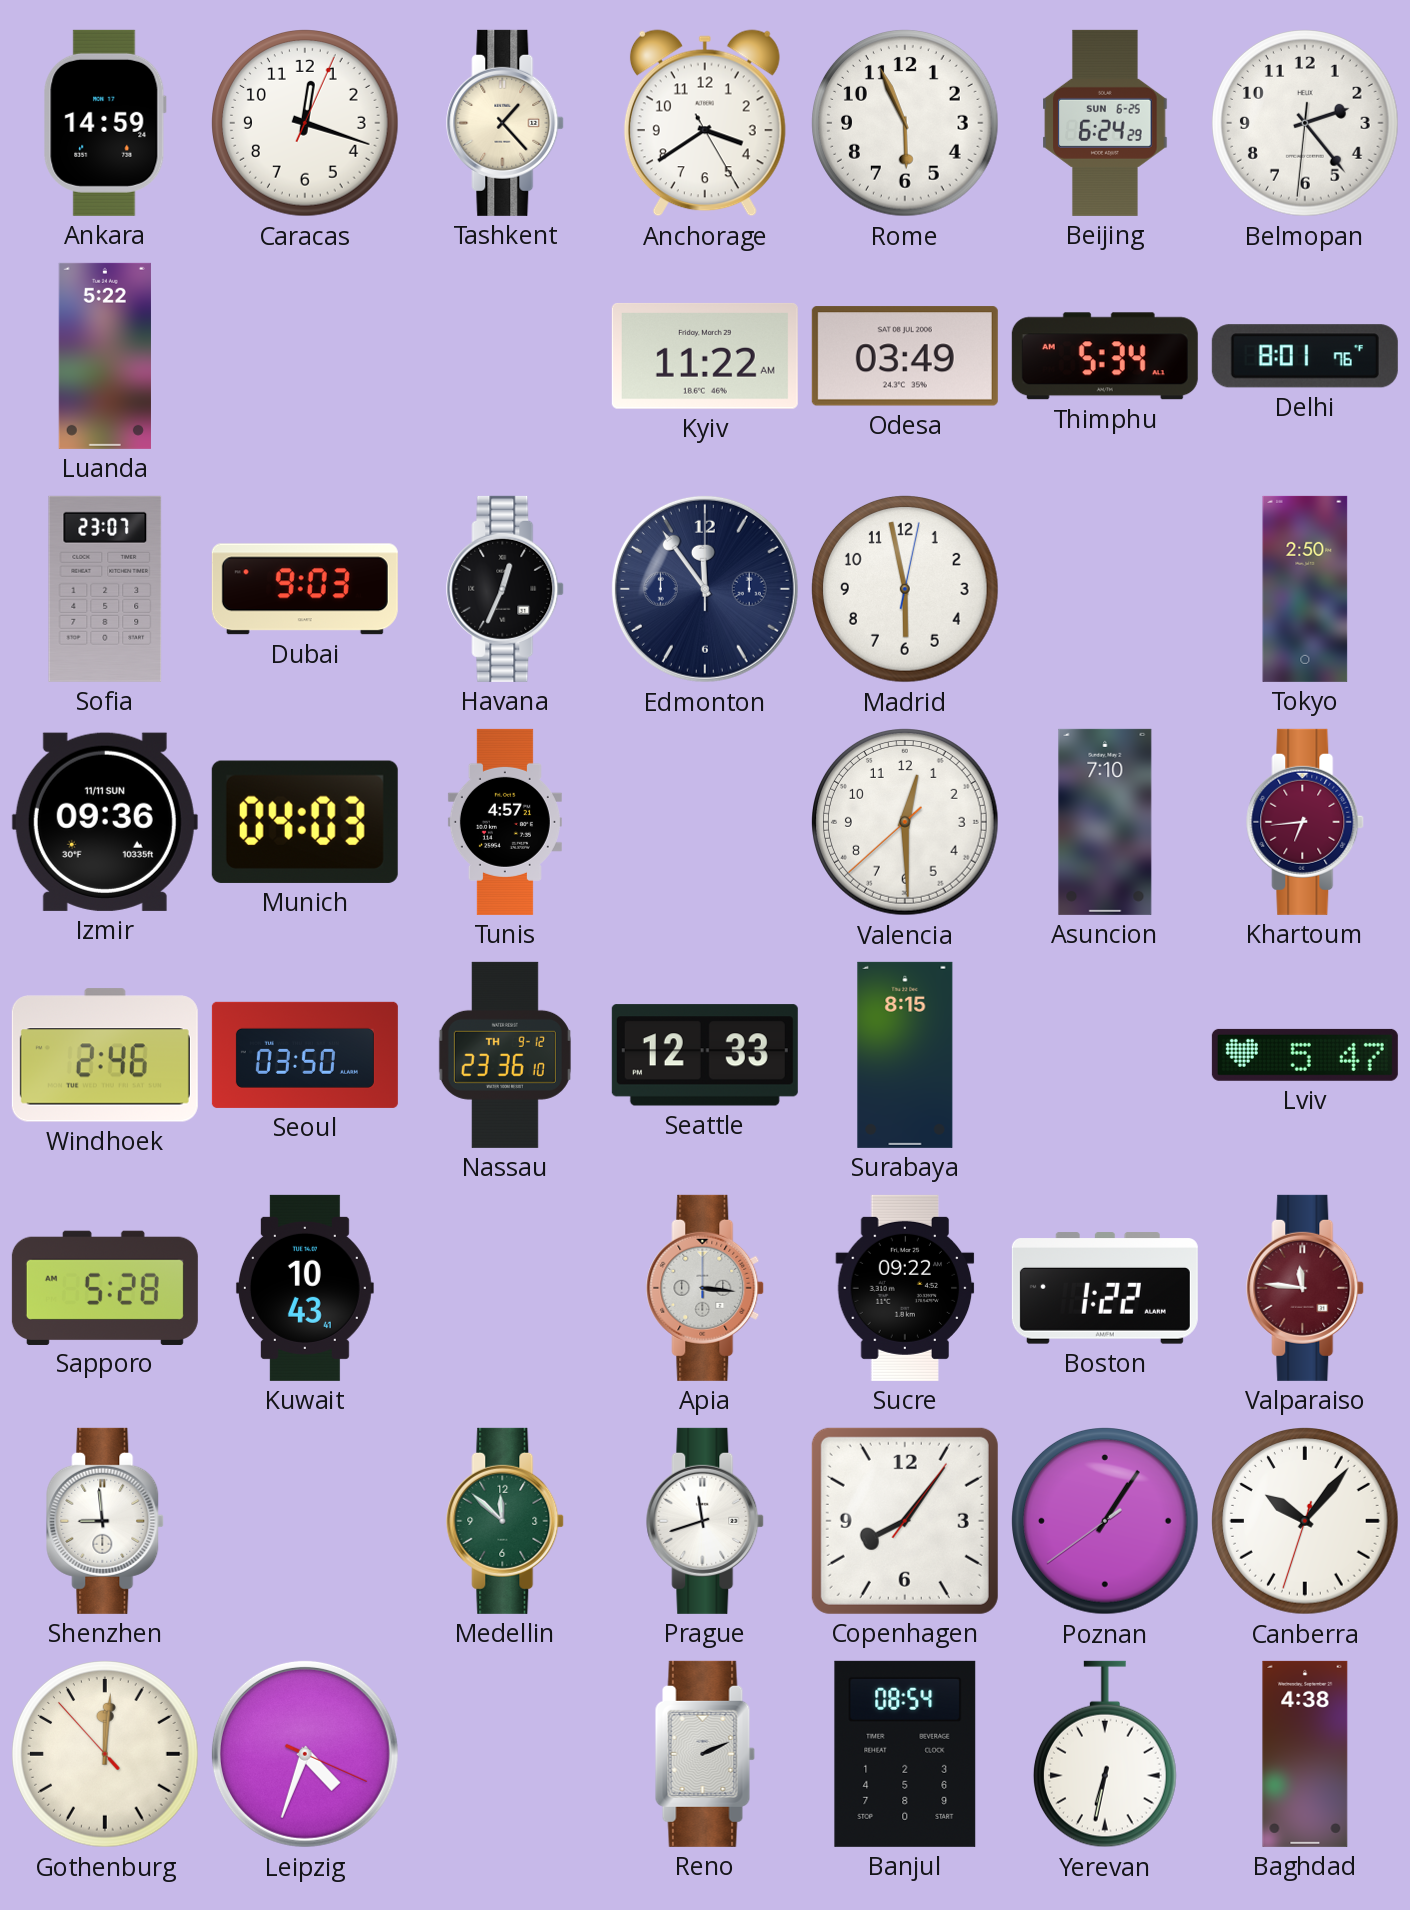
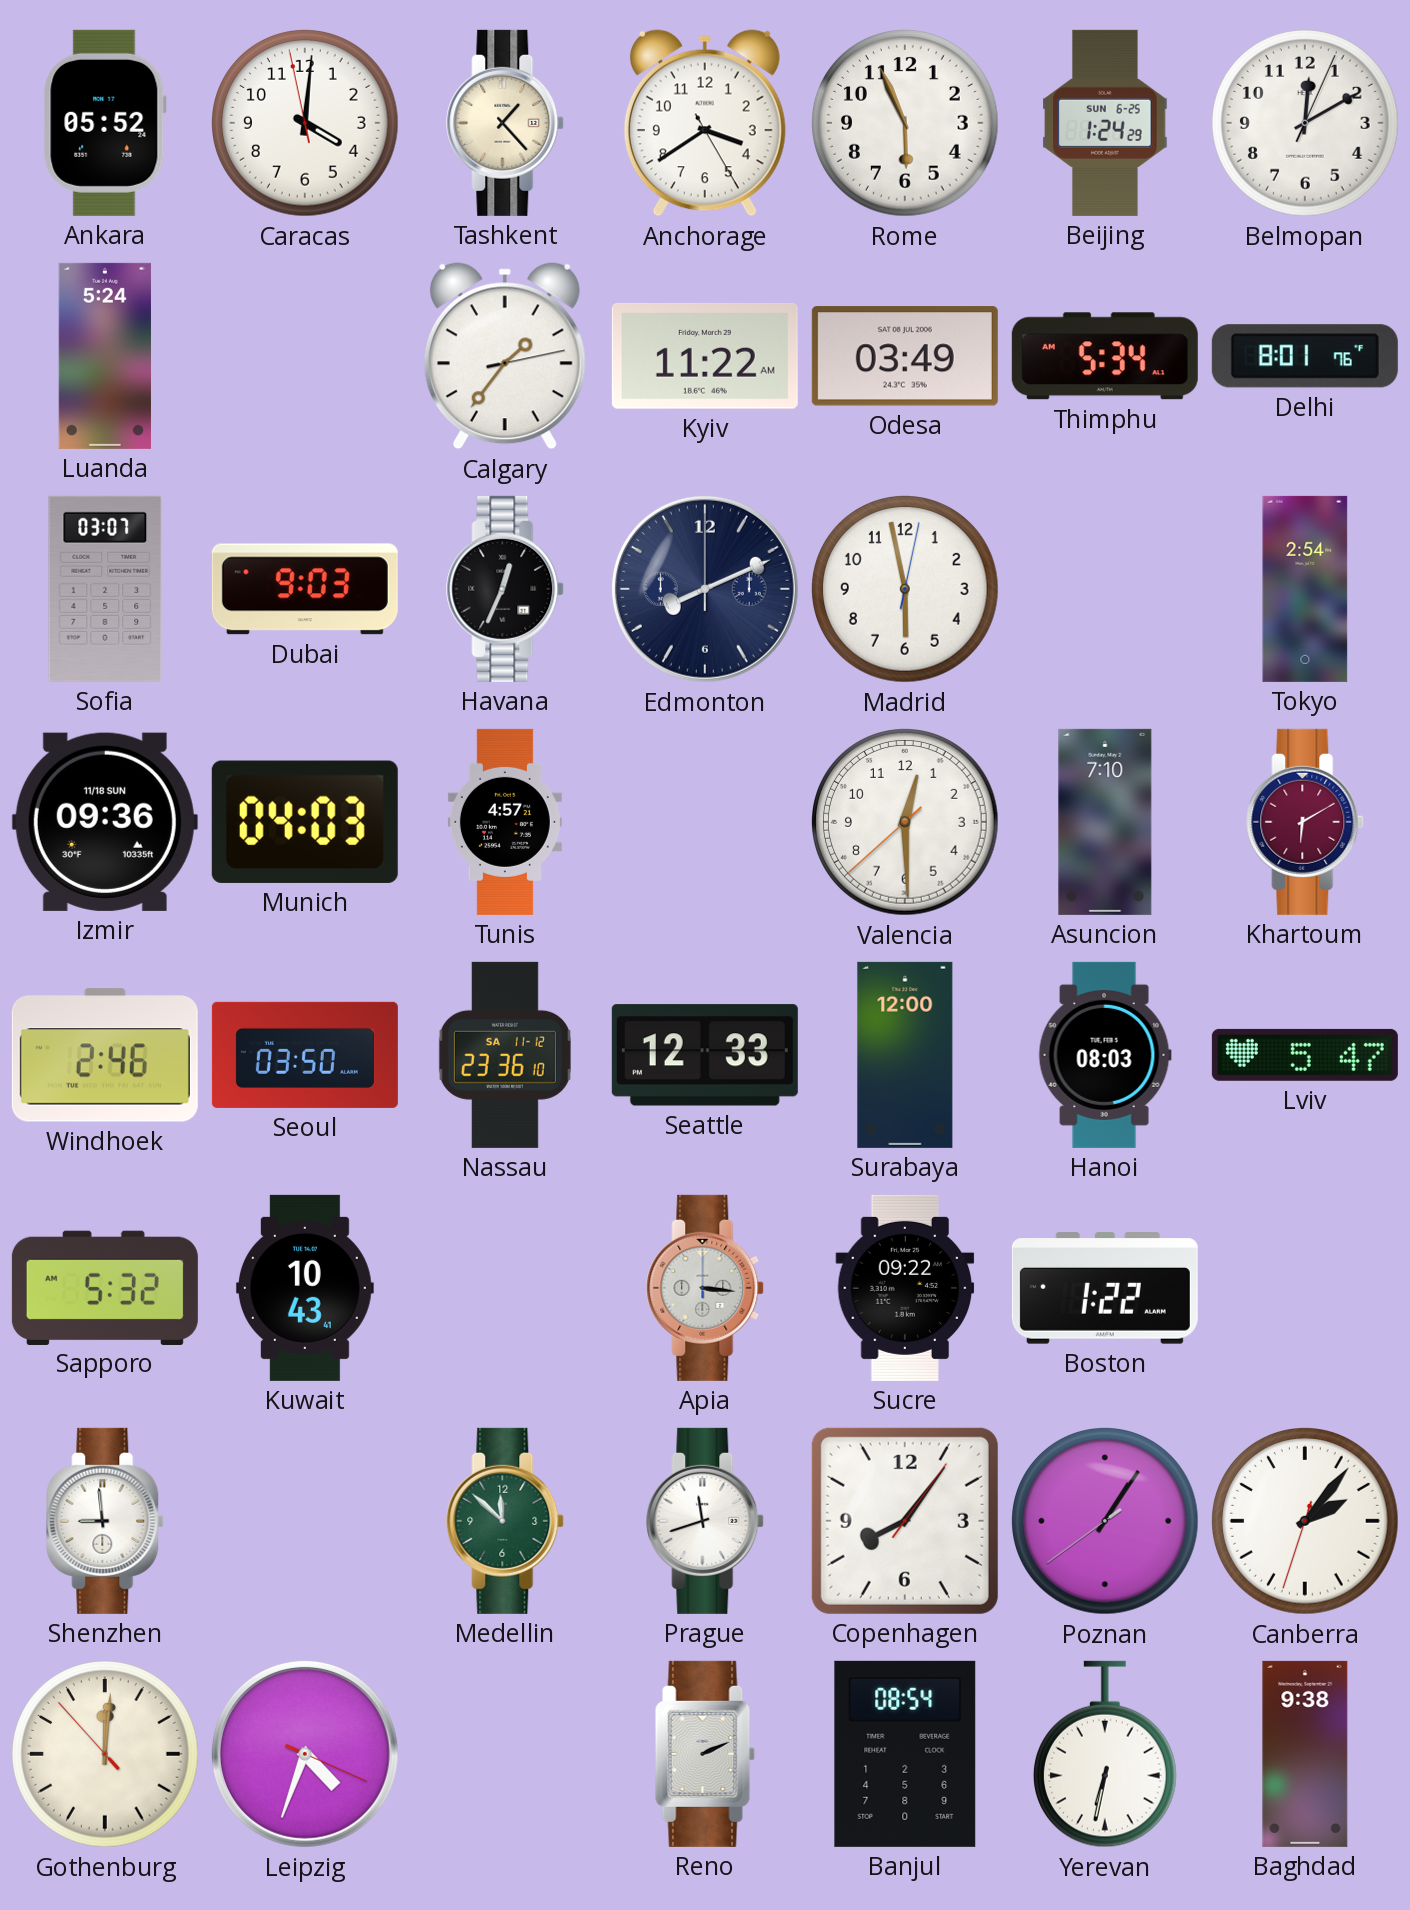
Ankara: 14:59 -> 05:52
Caracas: 12:18 -> 4:00
Beijing: 6:24 -> 1:24
Belmopan: 2:23 -> 12:10
Luanda: 5:22 -> 5:24
Calgary: none -> 1:36
Sofia: 23:07 -> 03:07
Edmonton: 11:54 -> 8:11
Tokyo: 2:50 -> 2:54
Izmir date: 11/11 SUN -> 11/18 SUN
Khartoum: 6:44 -> 6:10
Nassau date: TH 9-12 -> SA 11-12
Surabaya: 8:15 -> 12:00
Hanoi: none -> 08:03
Sapporo: 5:28 -> 5:32
Valparaiso: 11:46 -> none
Canberra: 10:06 -> 2:06
Baghdad: 4:38 -> 9:38
